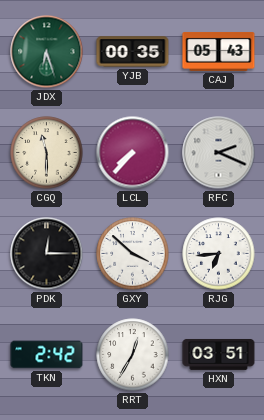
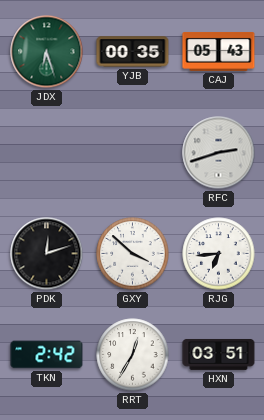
CGQ: 11:30 -> none
LCL: 7:37 -> none
RFC: 2:19 -> 2:42
PDK: 12:15 -> 12:12
